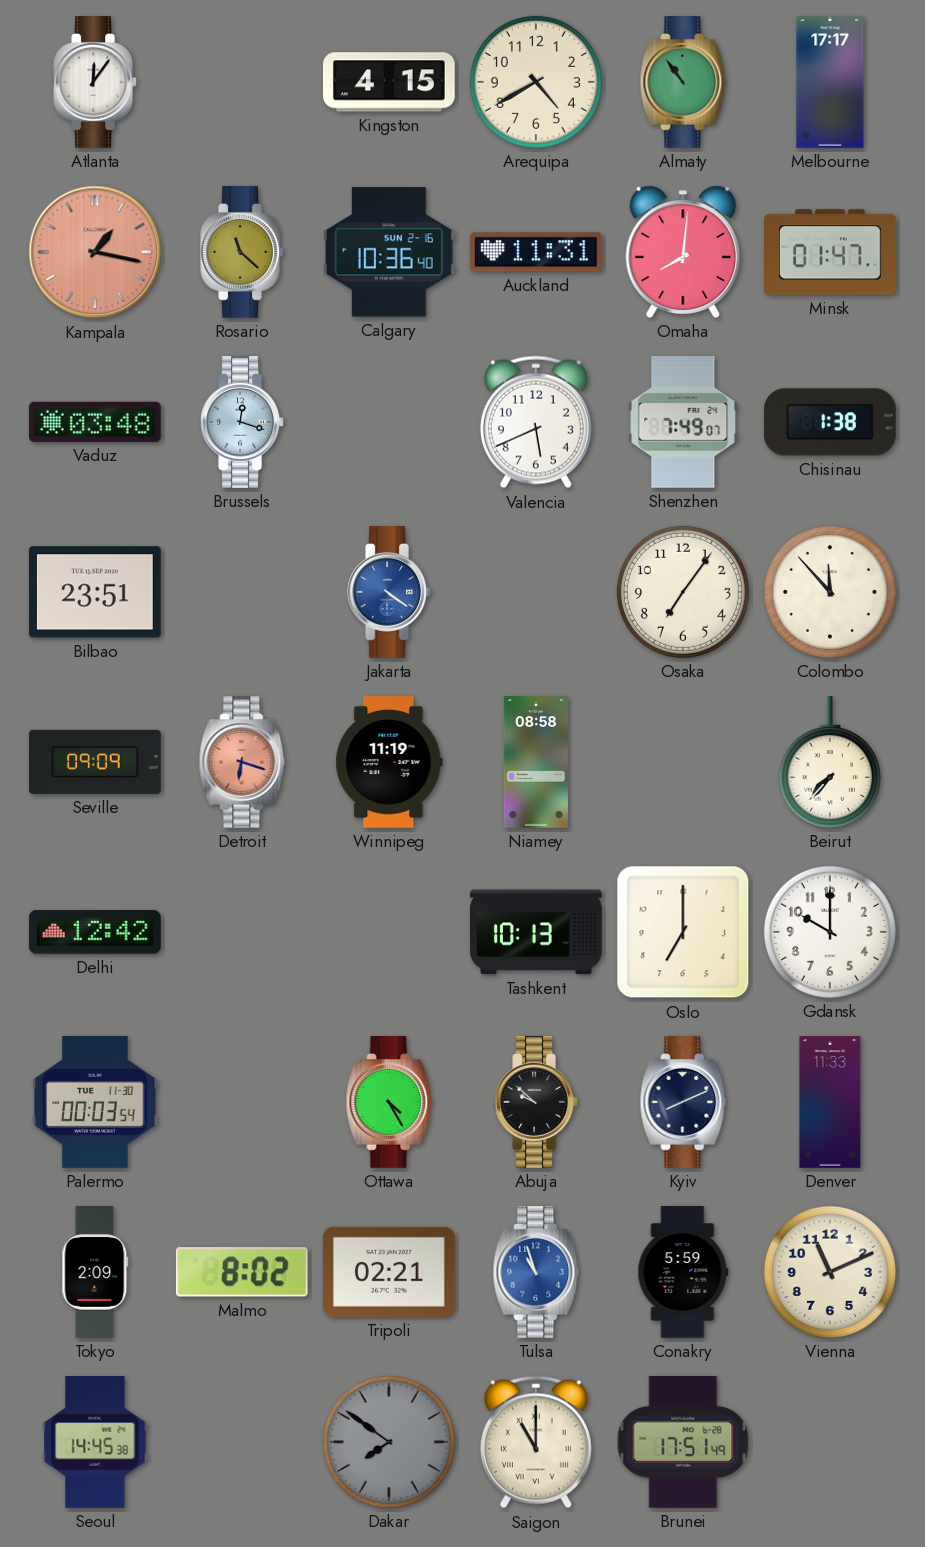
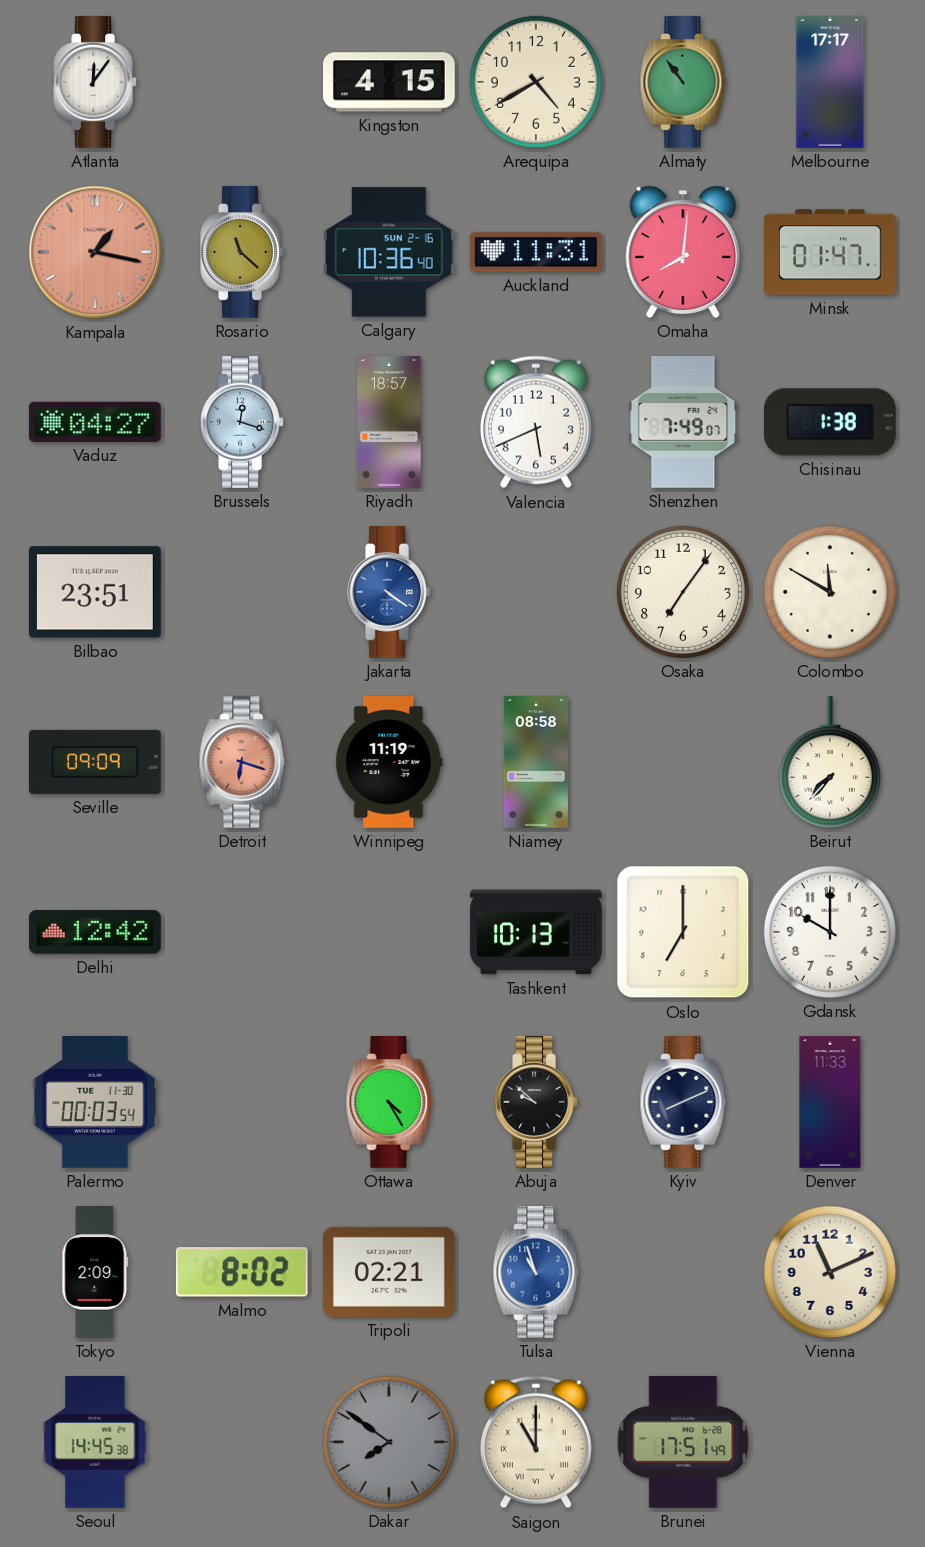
Vaduz: 03:48 -> 04:27
Riyadh: none -> 18:57
Colombo: 11:53 -> 11:50
Conakry: 5:59 -> none
